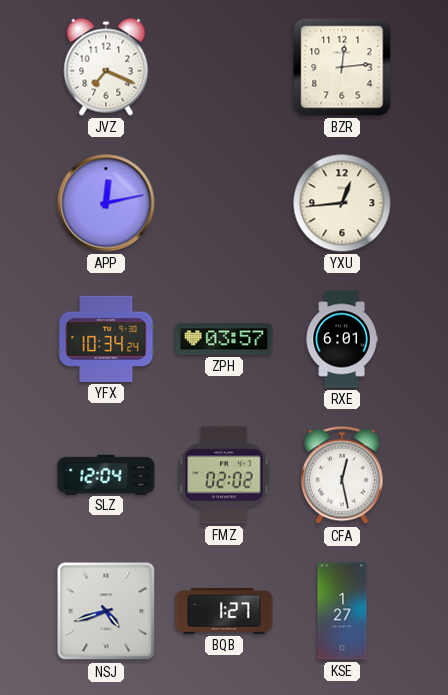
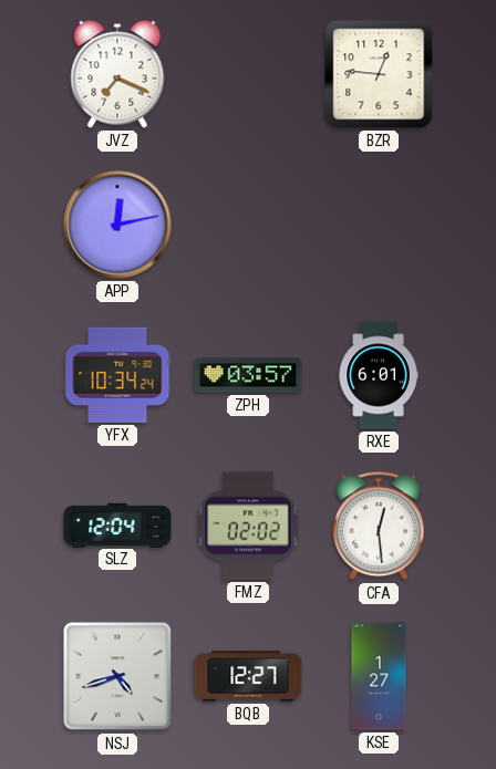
BZR: 12:14 -> 12:46
YXU: 12:44 -> none
CFA: 12:28 -> 12:29
BQB: 1:27 -> 12:27
